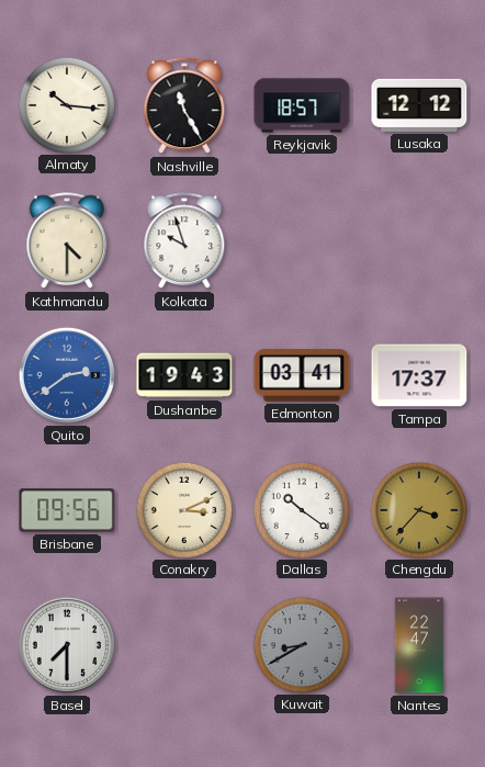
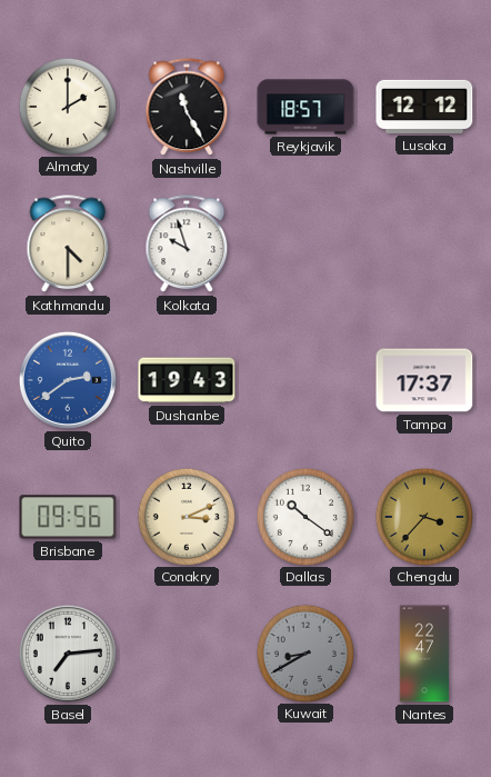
Almaty: 10:16 -> 2:00
Edmonton: 03:41 -> none
Basel: 7:30 -> 7:14
